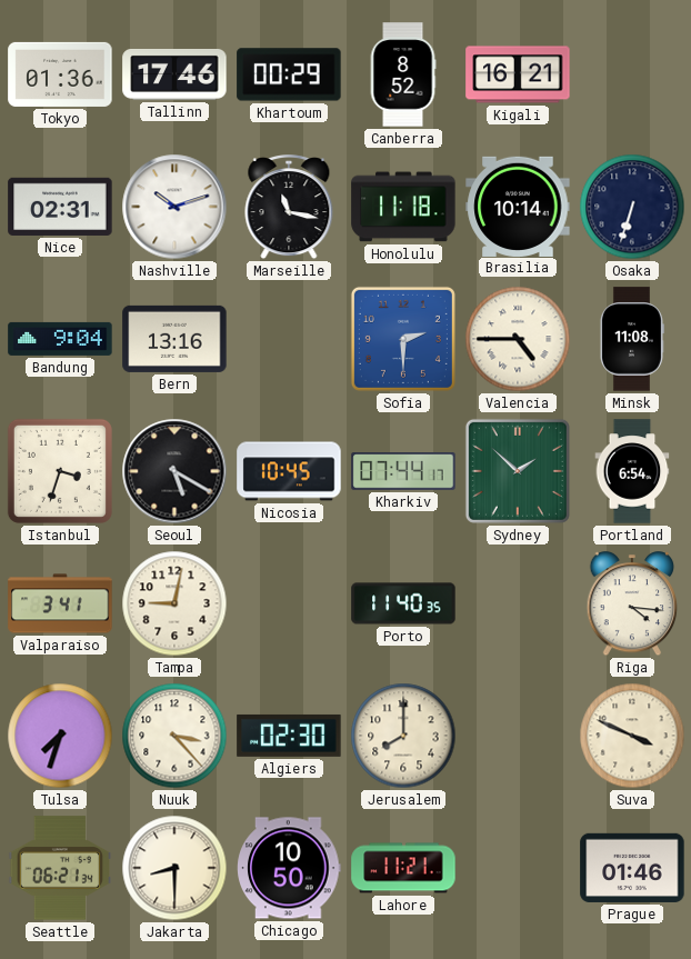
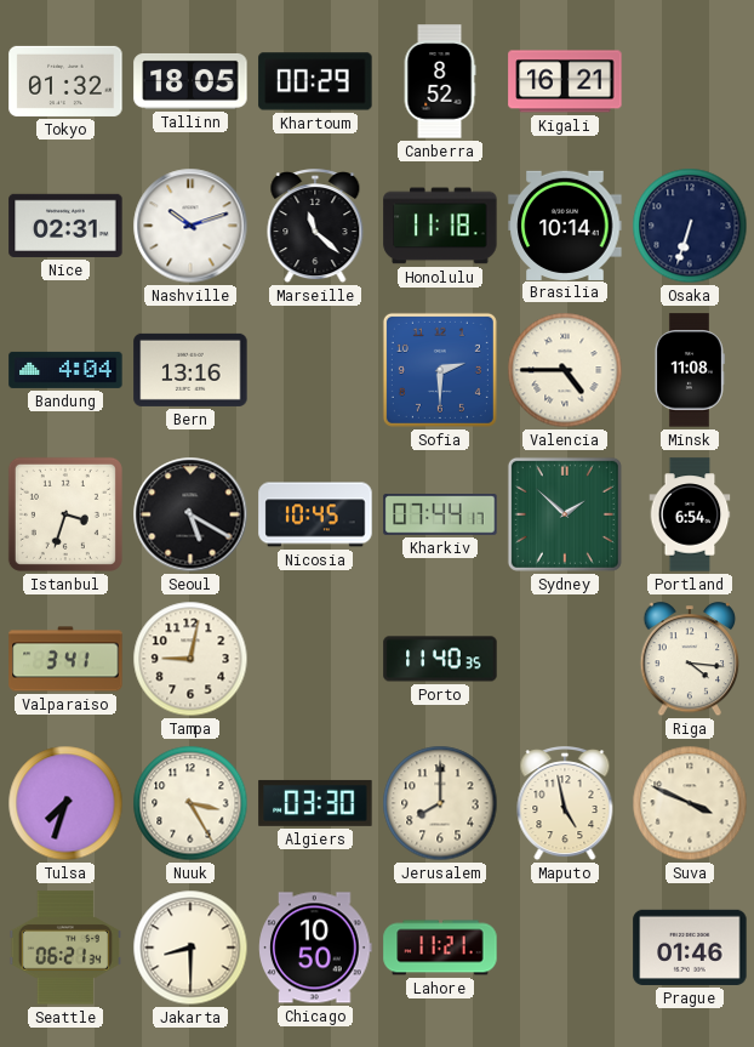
Tokyo: 01:36 -> 01:32
Tallinn: 17:46 -> 18:05
Marseille: 11:17 -> 11:22
Bandung: 9:04 -> 4:04
Nuuk: 3:23 -> 3:25
Algiers: 02:30 -> 03:30
Maputo: none -> 4:58
